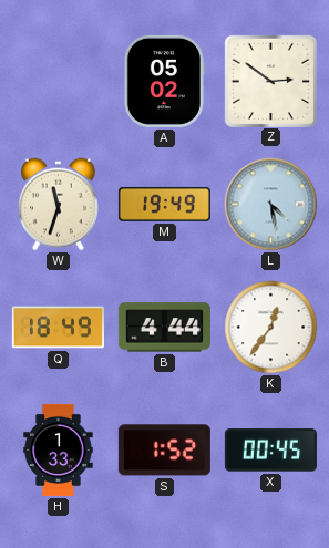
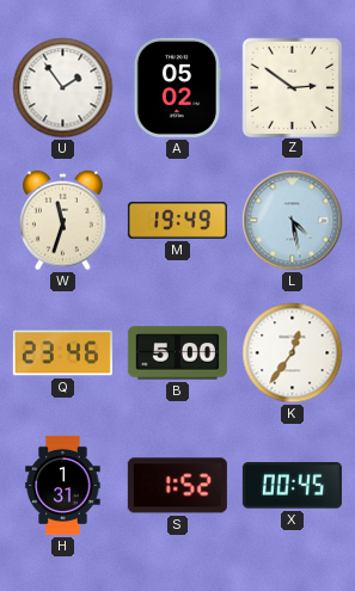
U: none -> 1:54
Q: 18:49 -> 23:46
B: 4:44 -> 5:00
H: 1:33 -> 1:31
